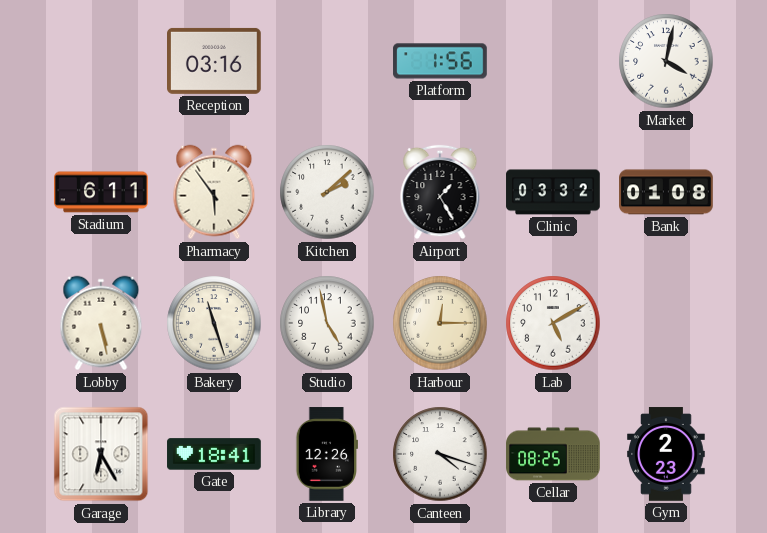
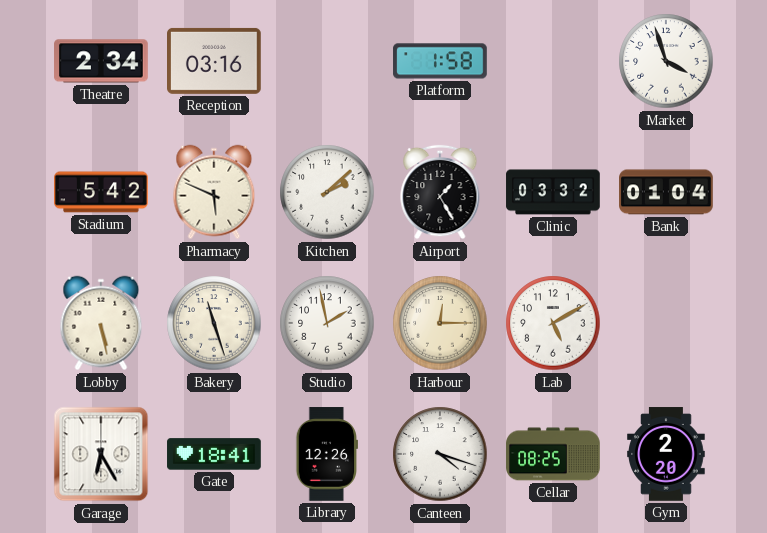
Theatre: none -> 2:34
Platform: 1:56 -> 1:58
Market: 4:02 -> 3:57
Stadium: 6:11 -> 5:42
Pharmacy: 5:54 -> 5:49
Bank: 01:08 -> 01:04
Studio: 4:58 -> 1:58
Gym: 2:23 -> 2:20
